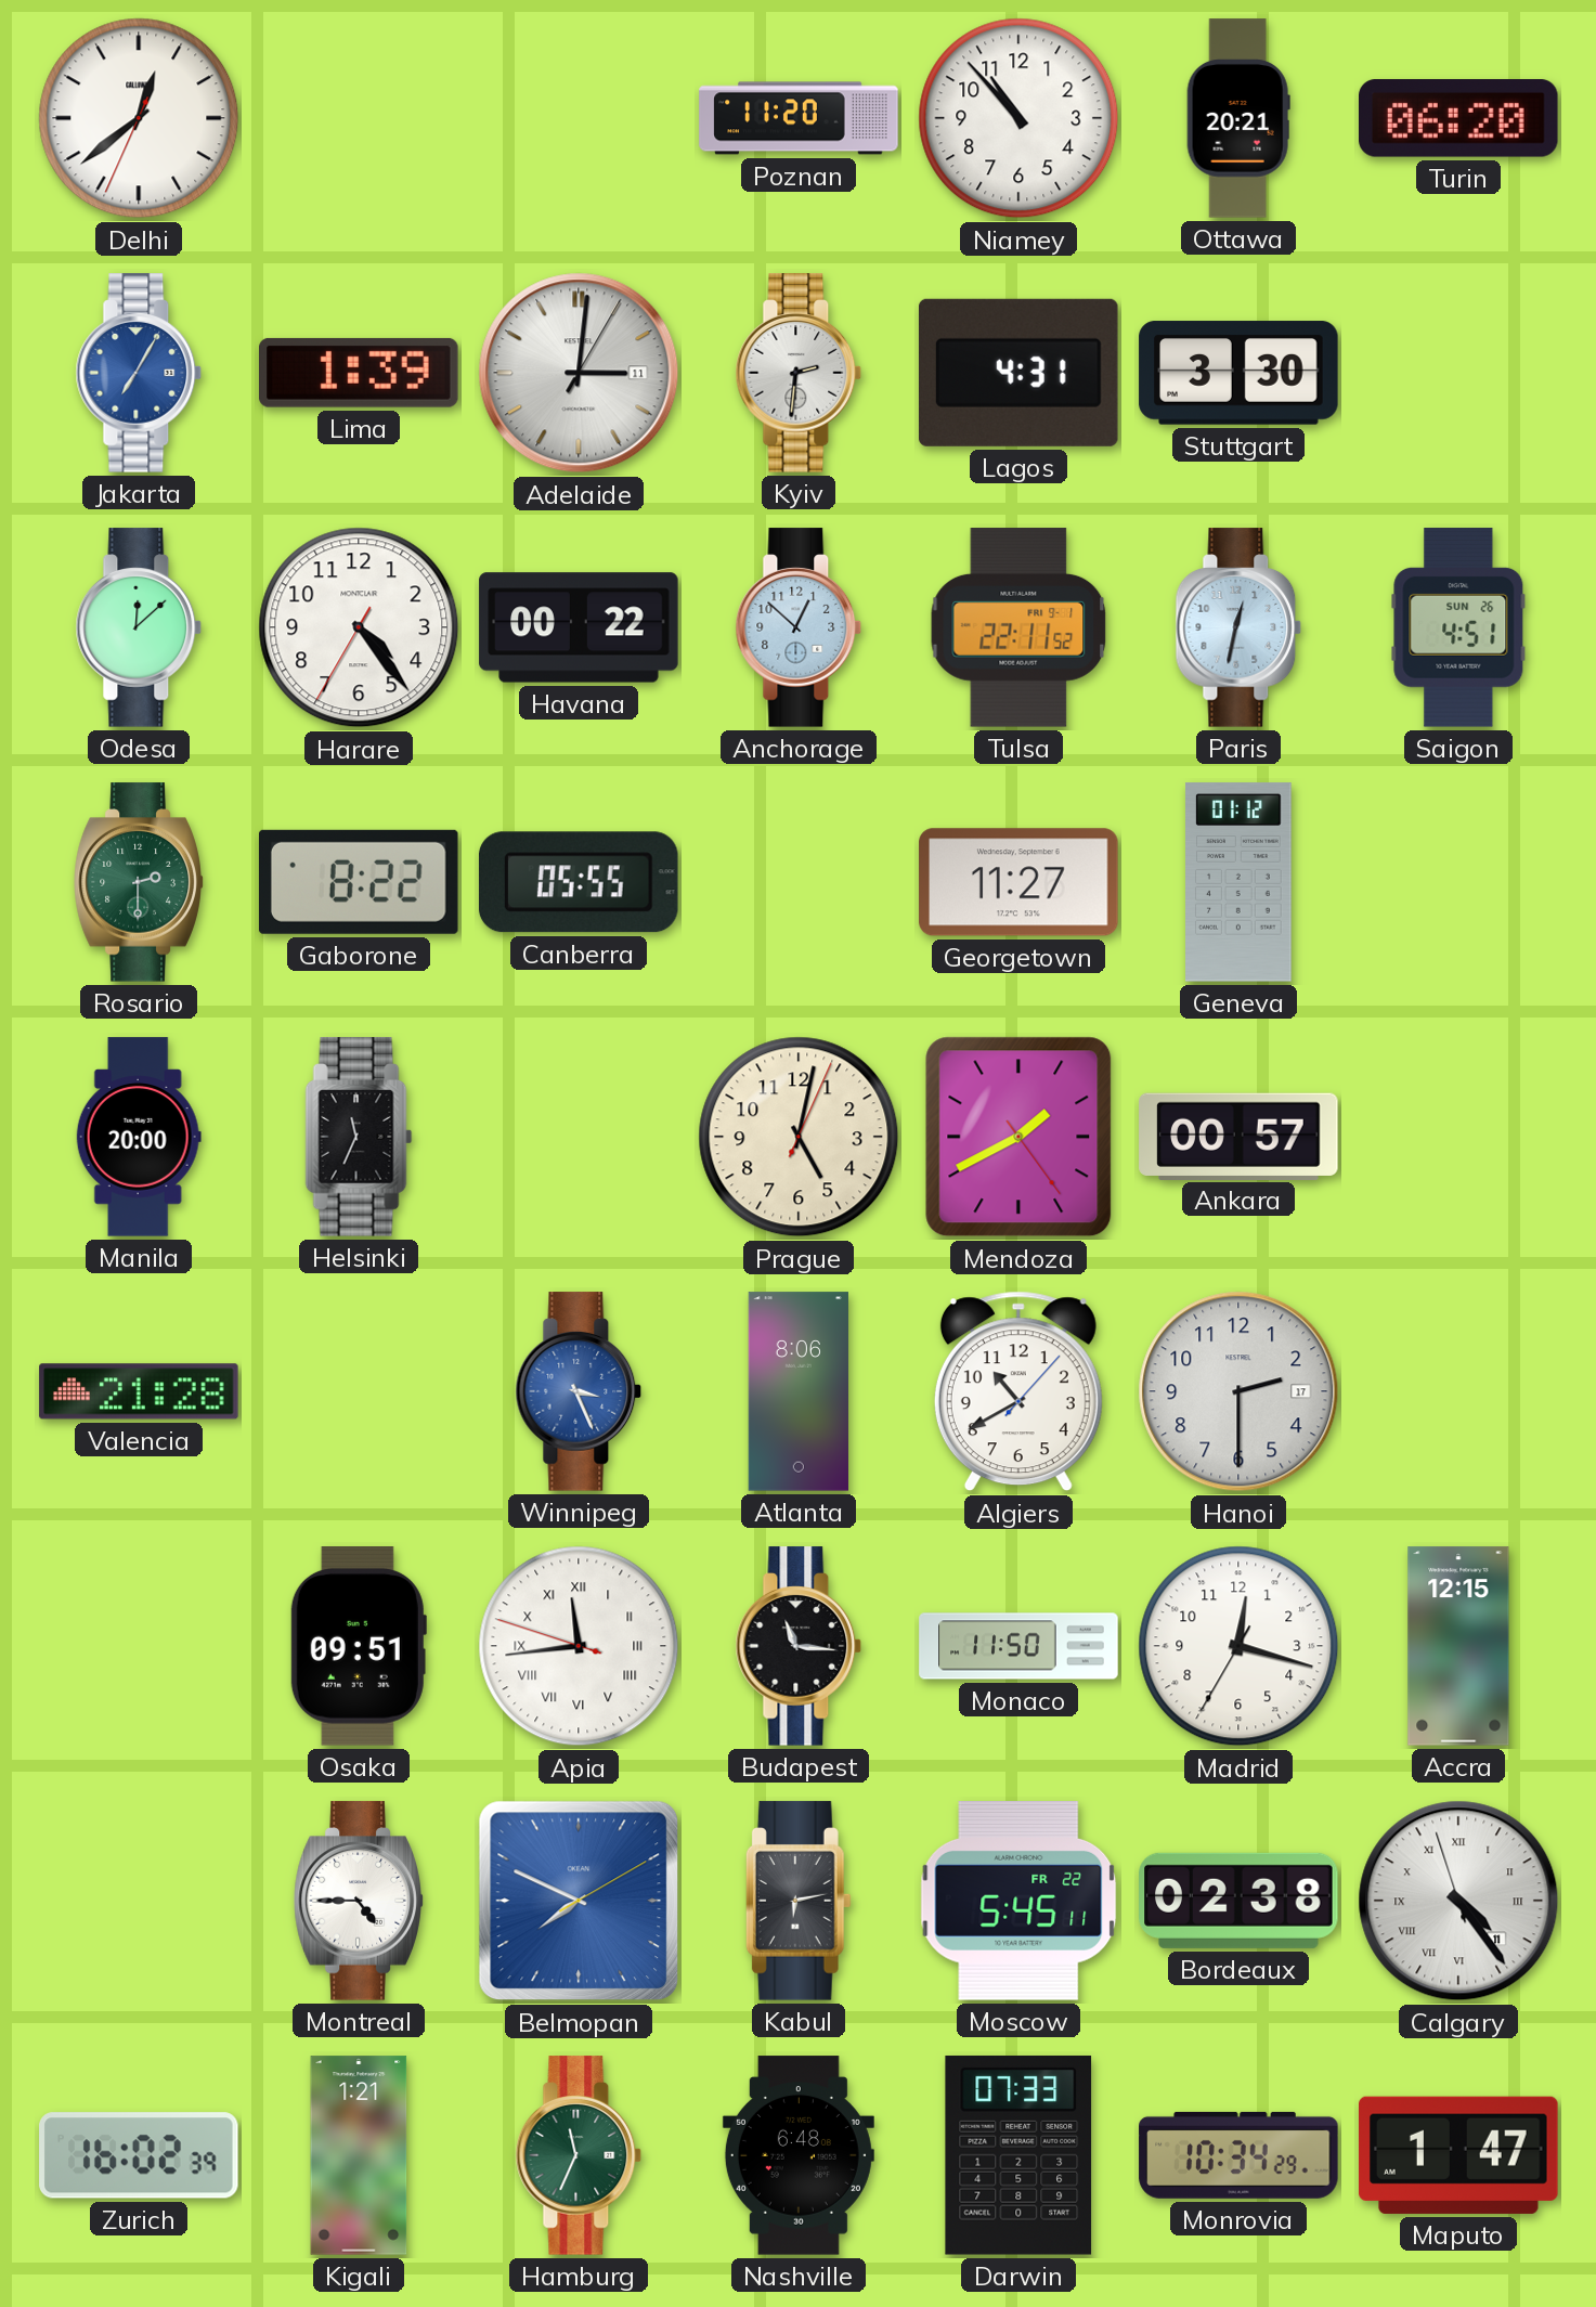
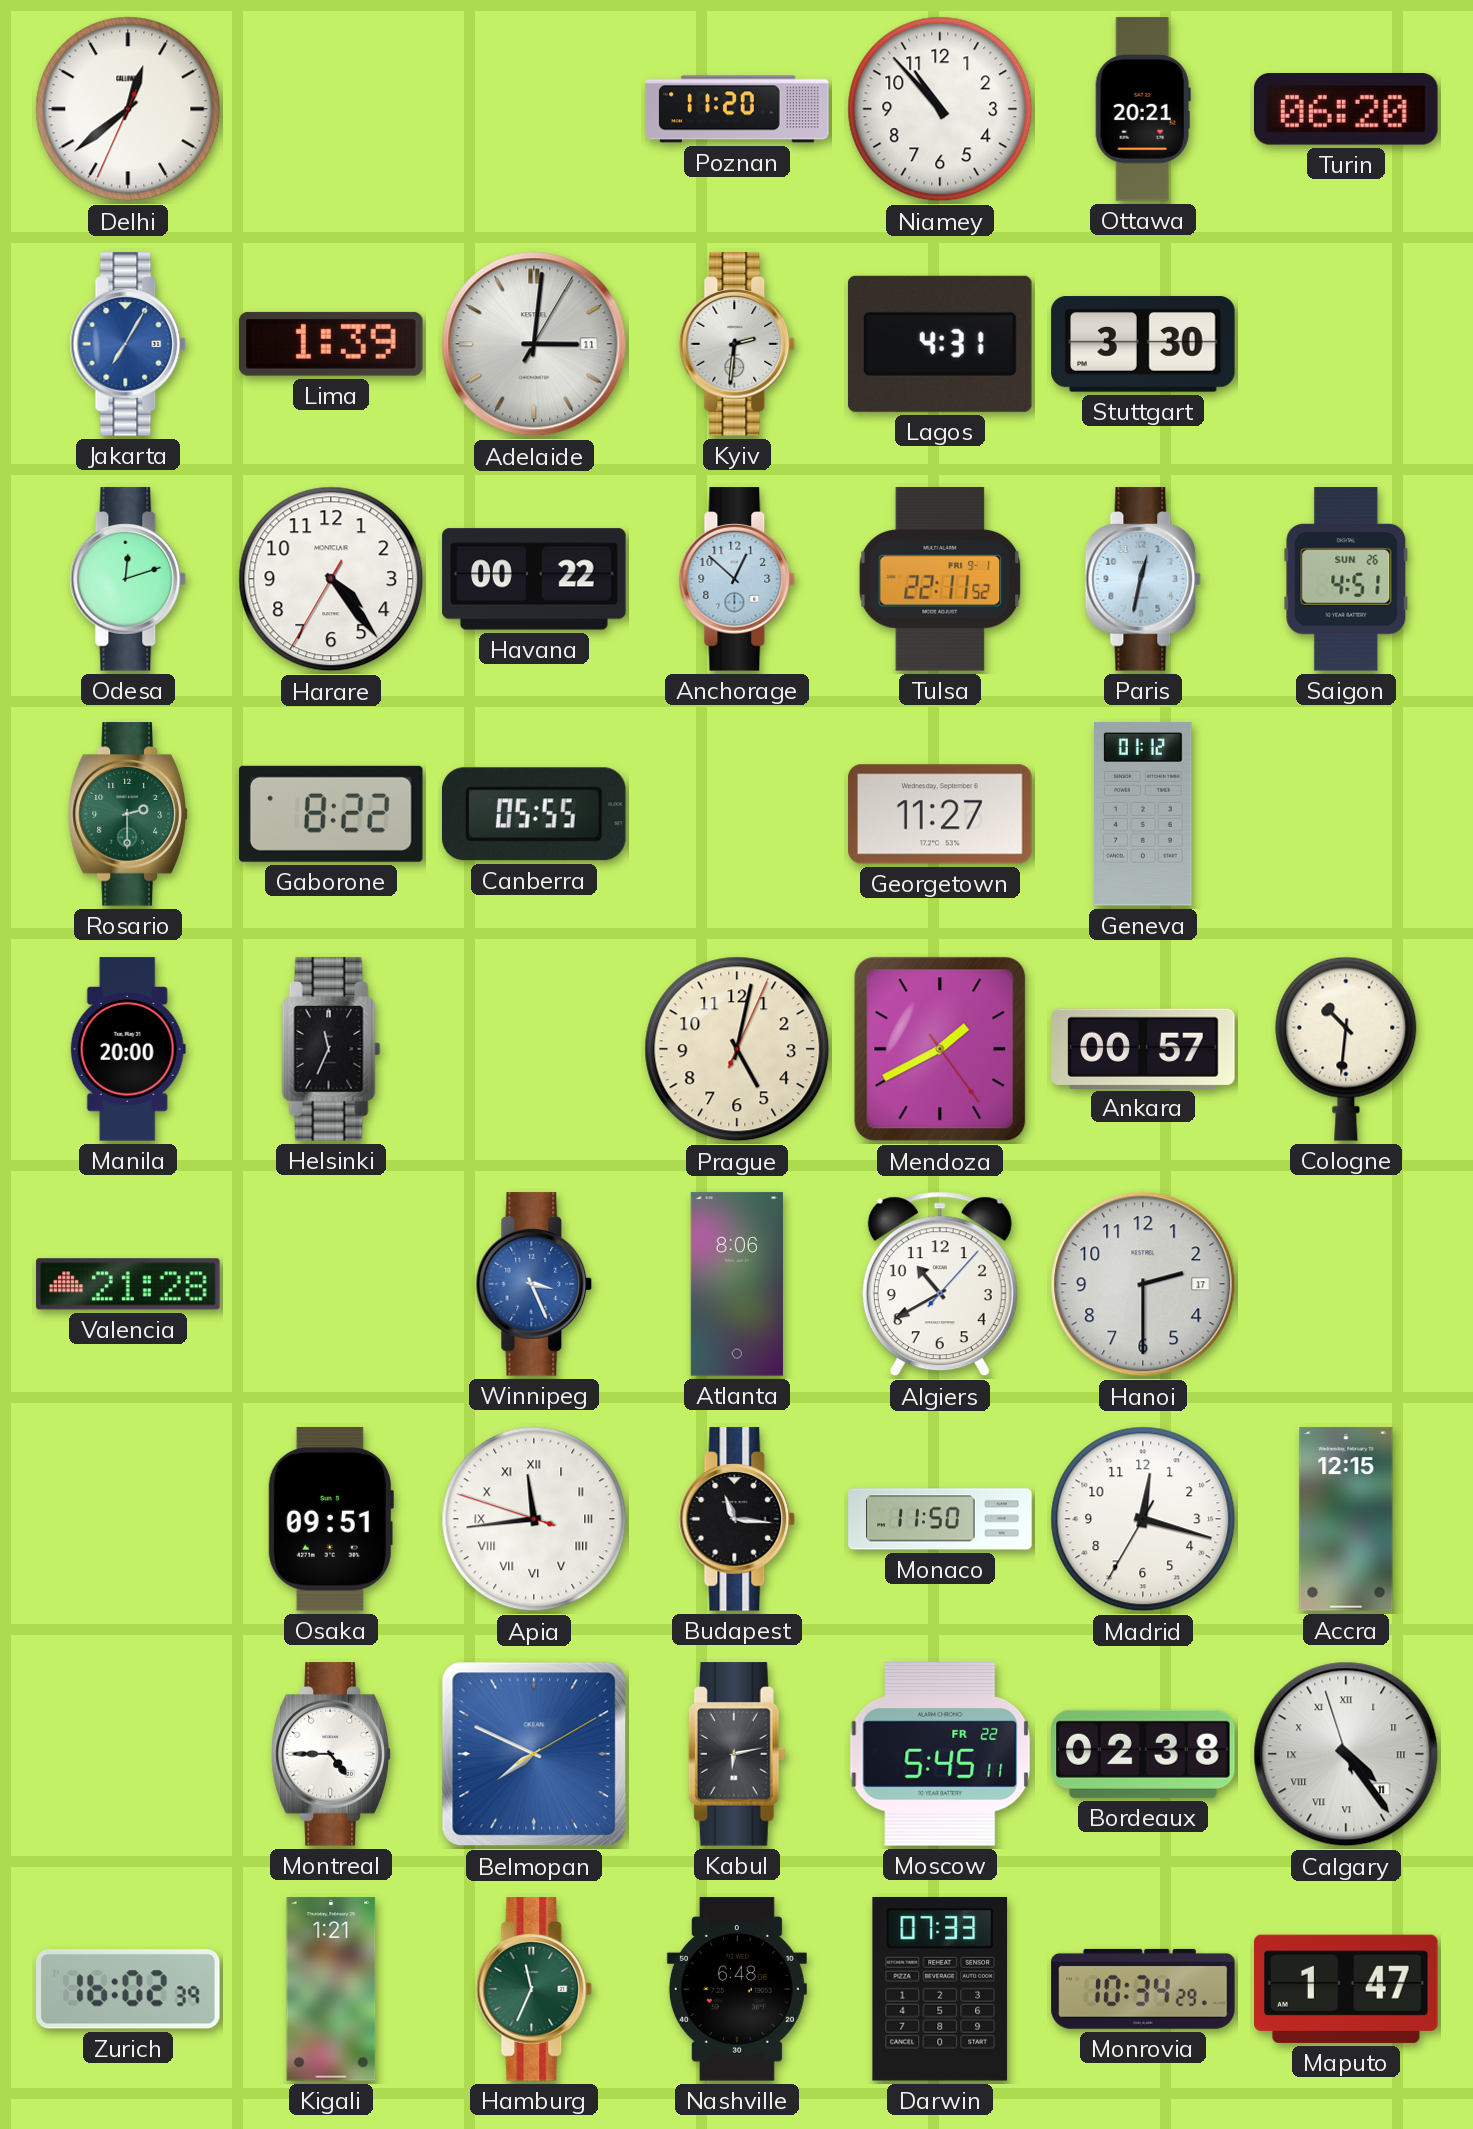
Odesa: 12:08 -> 12:12
Cologne: none -> 10:31
